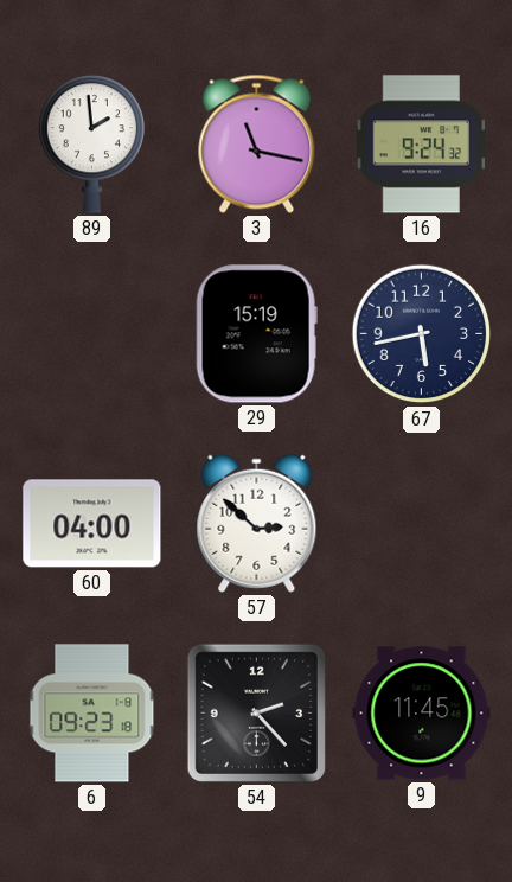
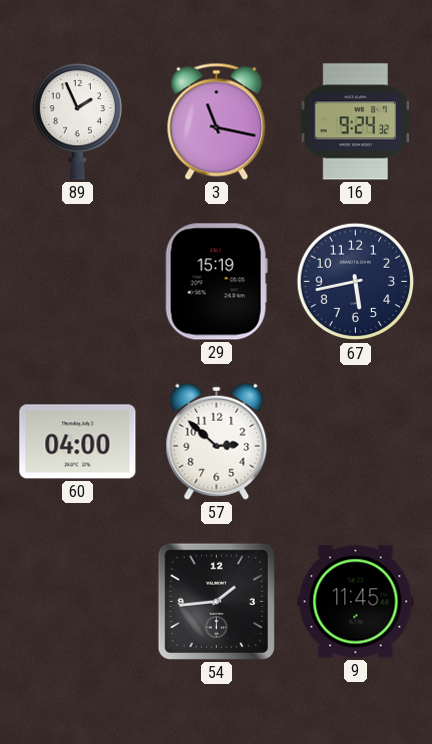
89: 1:59 -> 1:56
6: 09:23 -> none
54: 2:23 -> 1:44
